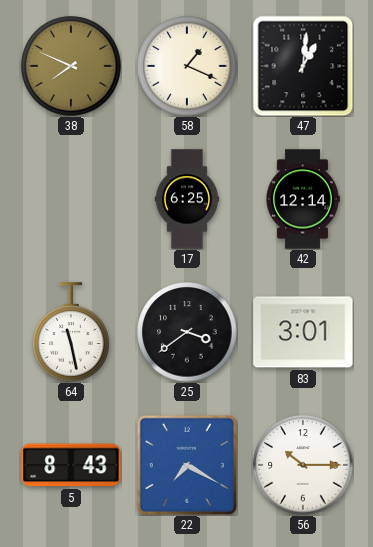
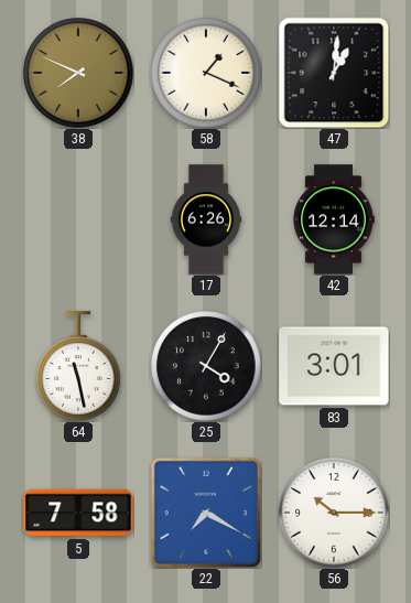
17: 6:25 -> 6:26
25: 3:39 -> 4:05
5: 8:43 -> 7:58
